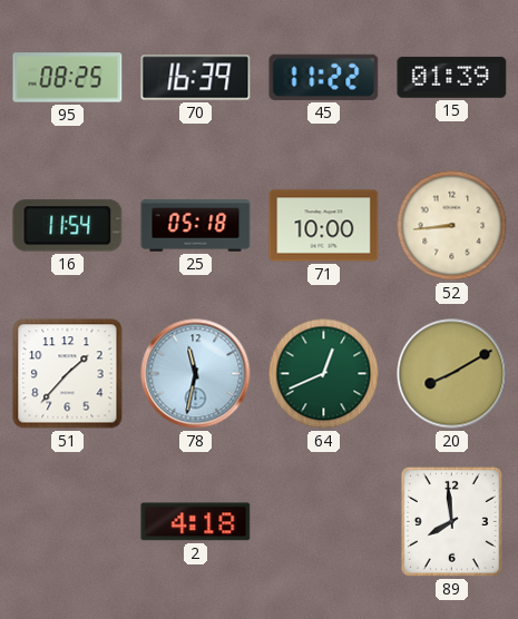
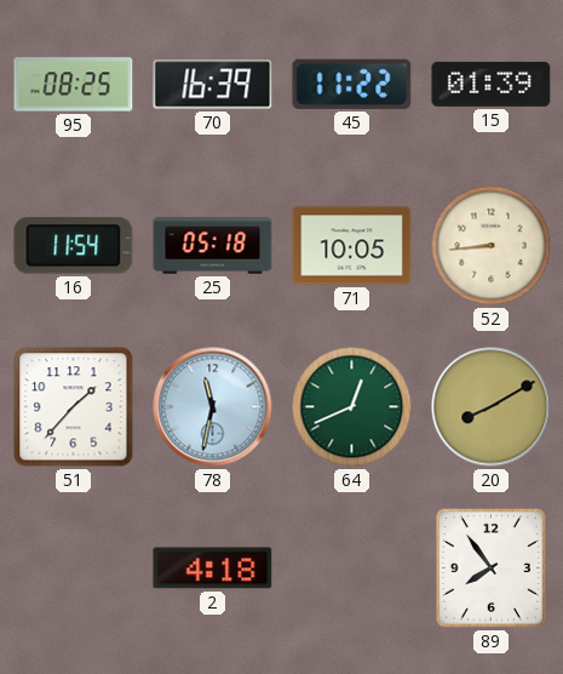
71: 10:00 -> 10:05
89: 7:59 -> 7:54
